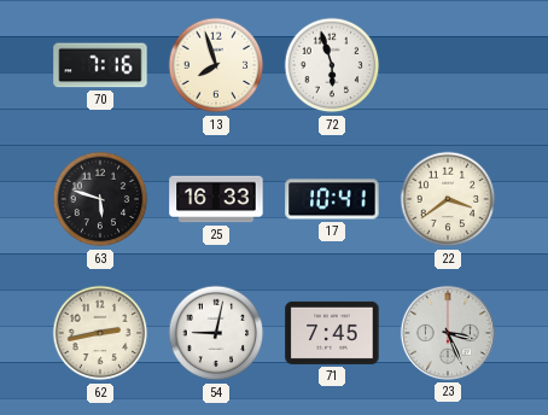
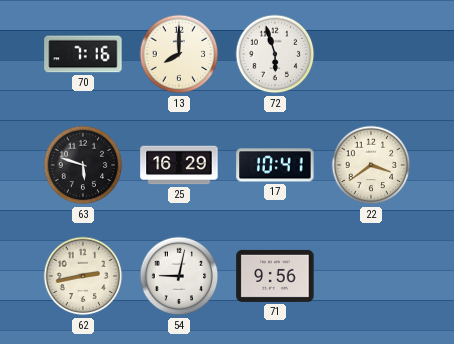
13: 7:57 -> 8:00
25: 16:33 -> 16:29
71: 7:45 -> 9:56
23: 3:26 -> none
